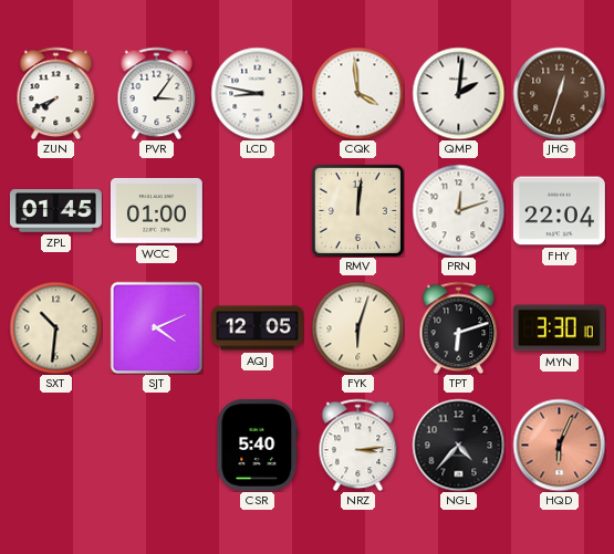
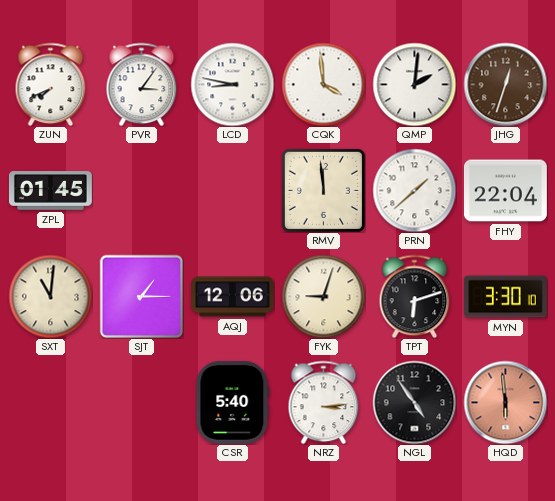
WCC: 01:00 -> none
RMV: 12:01 -> 11:59
PRN: 12:12 -> 1:38
SXT: 10:31 -> 11:01
SJT: 4:11 -> 1:15
AQJ: 12:05 -> 12:06
FYK: 6:03 -> 9:03
NGL: 4:37 -> 4:54
HQD: 6:04 -> 5:59
